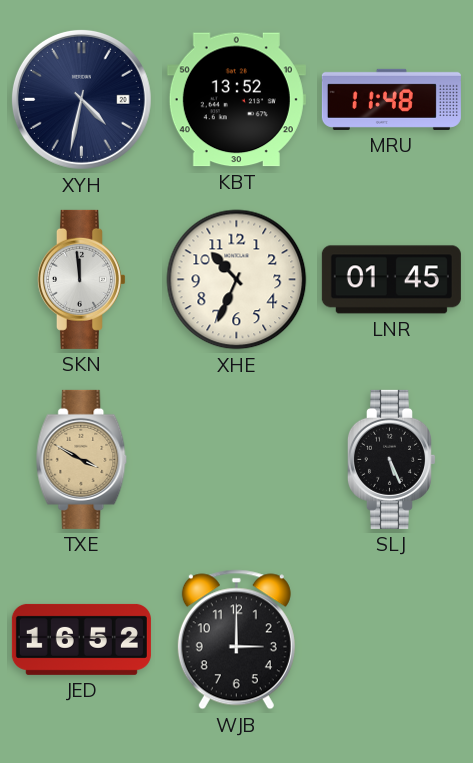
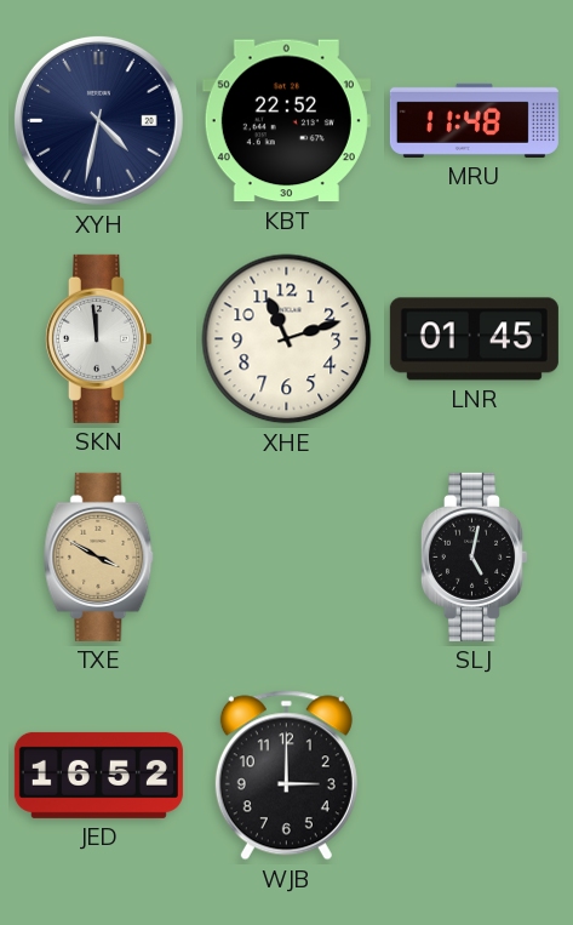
KBT: 13:52 -> 22:52
XHE: 10:34 -> 11:12
SLJ: 5:26 -> 5:02
